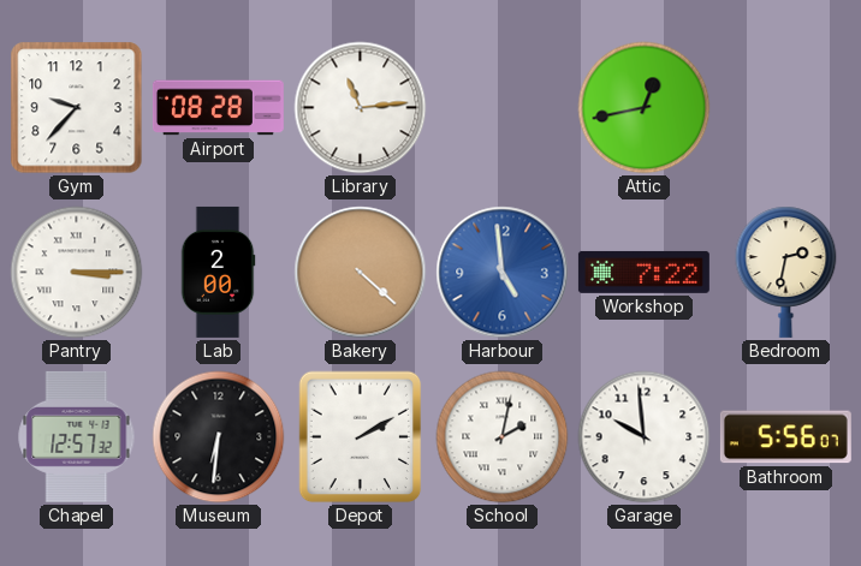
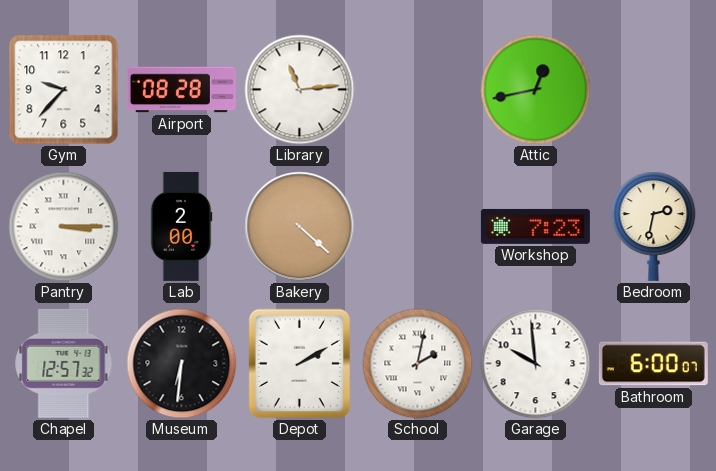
Harbour: 4:59 -> none
Workshop: 7:22 -> 7:23
Bathroom: 5:56 -> 6:00
